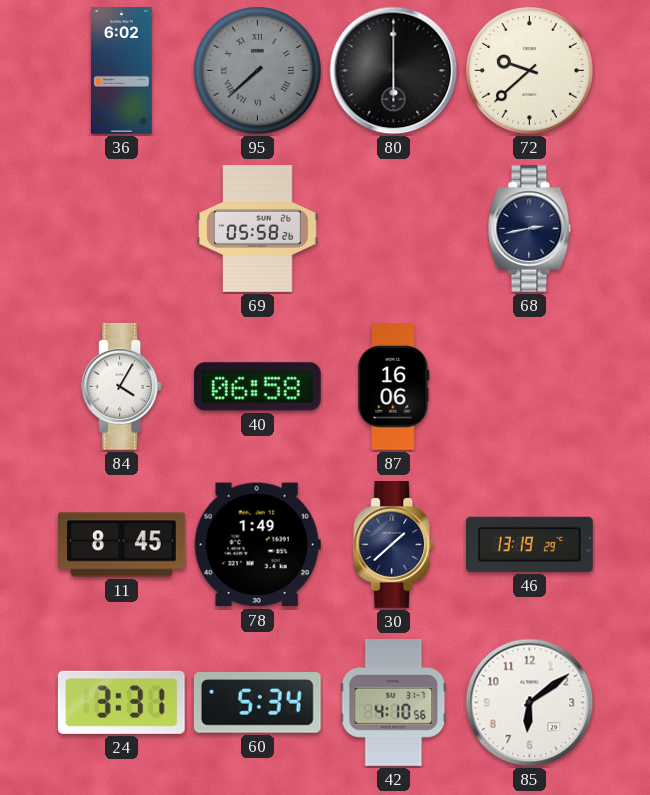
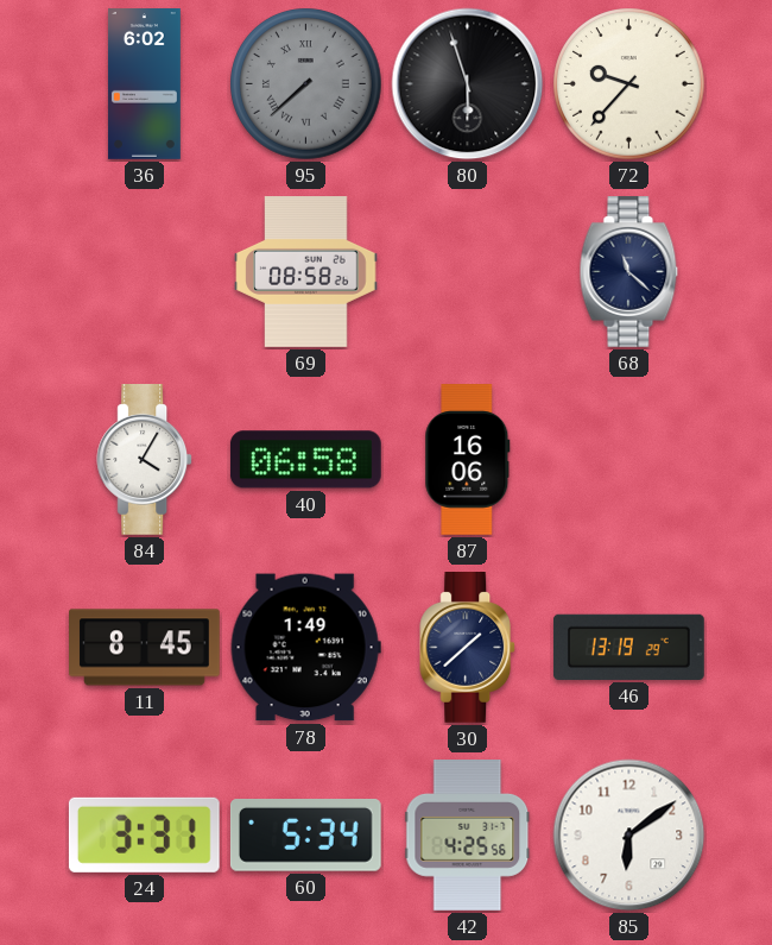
80: 6:00 -> 5:57
72: 9:38 -> 9:37
69: 05:58 -> 08:58
68: 2:43 -> 11:22
42: 4:10 -> 4:25
